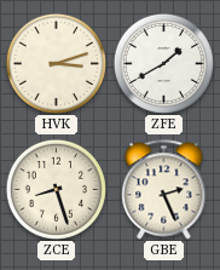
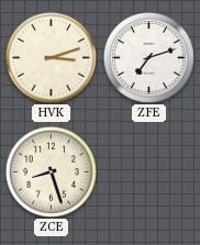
ZFE: 1:40 -> 7:12
GBE: 2:26 -> none
